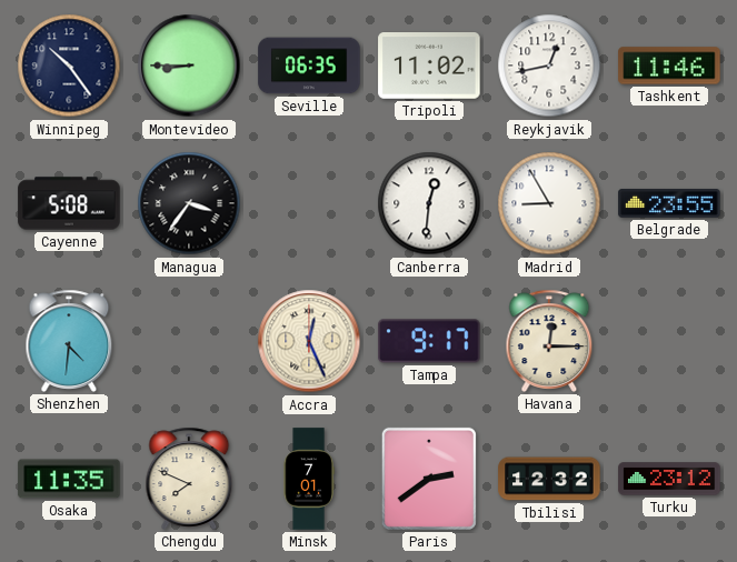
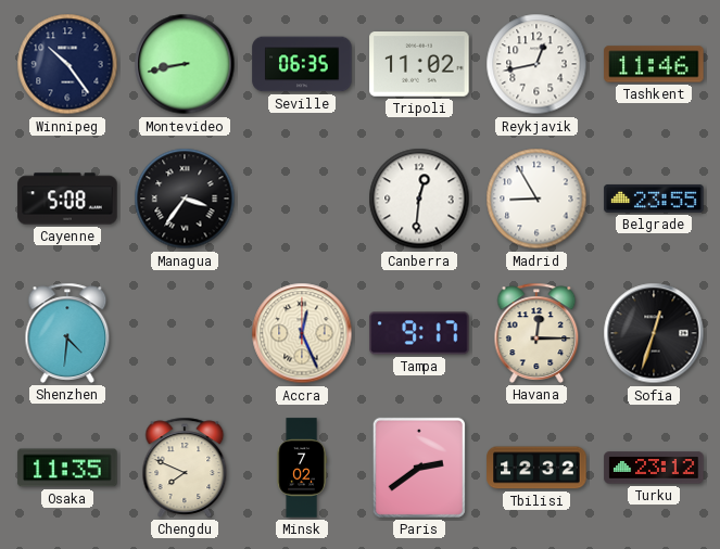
Montevideo: 8:45 -> 8:43
Sofia: none -> 12:33
Minsk: 7:01 -> 7:02
